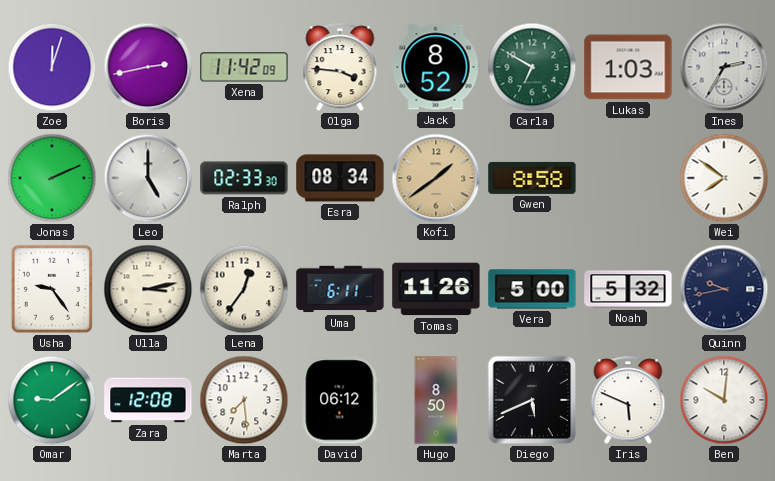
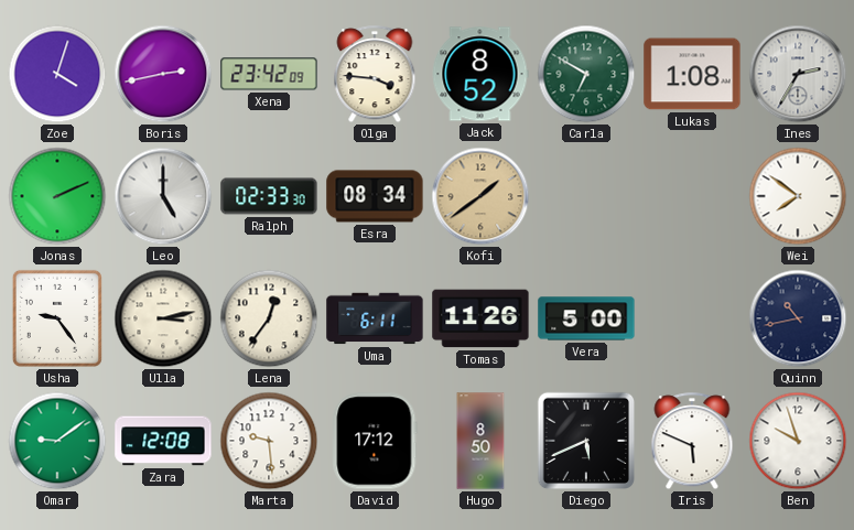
Zoe: 12:03 -> 4:03
Xena: 11:42 -> 23:42
Lukas: 1:03 -> 1:08
Gwen: 8:58 -> none
Noah: 5:32 -> none
Quinn: 9:43 -> 10:43
Marta: 7:29 -> 9:29
David: 06:12 -> 17:12
Ben: 10:01 -> 9:57
